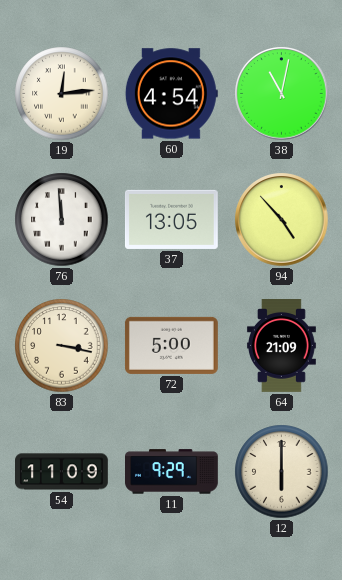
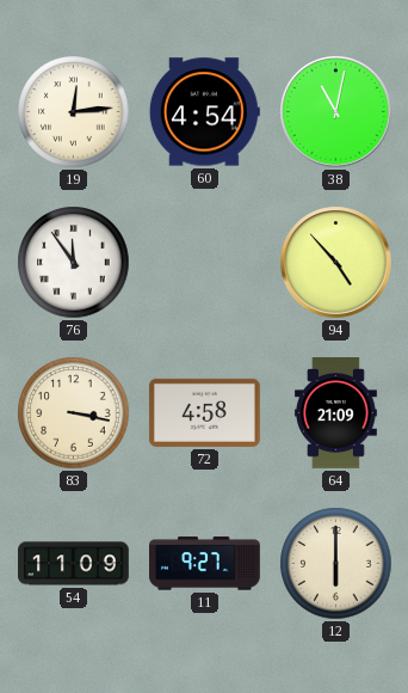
76: 11:59 -> 11:54
37: 13:05 -> none
72: 5:00 -> 4:58
11: 9:29 -> 9:27
